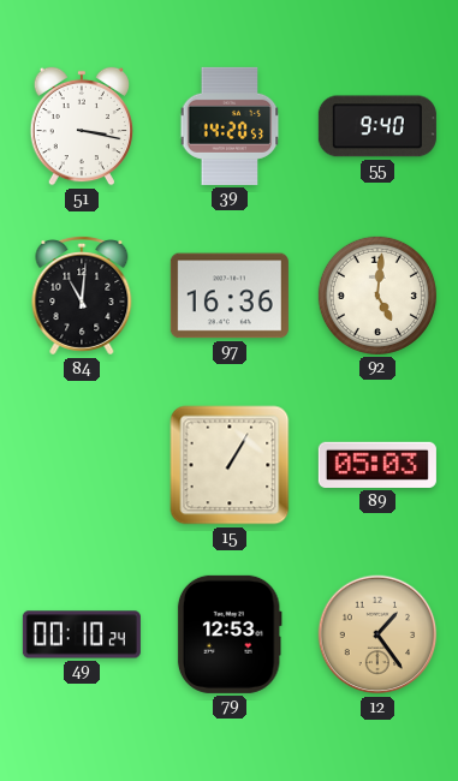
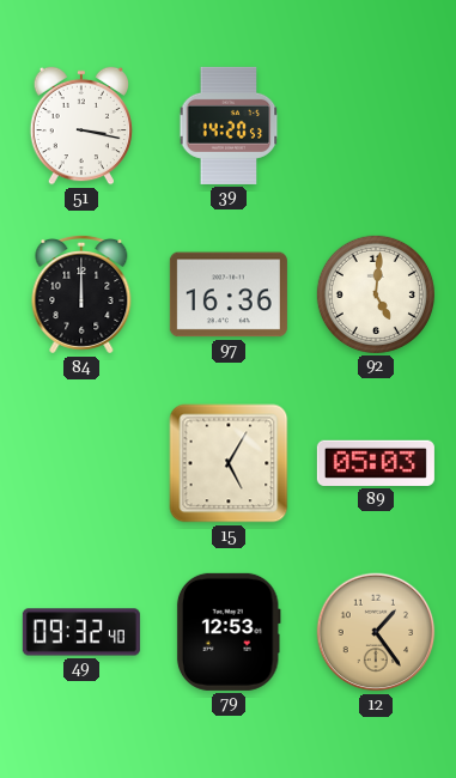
55: 9:40 -> none
84: 11:01 -> 12:00
15: 1:05 -> 5:05
49: 00:10 -> 09:32
